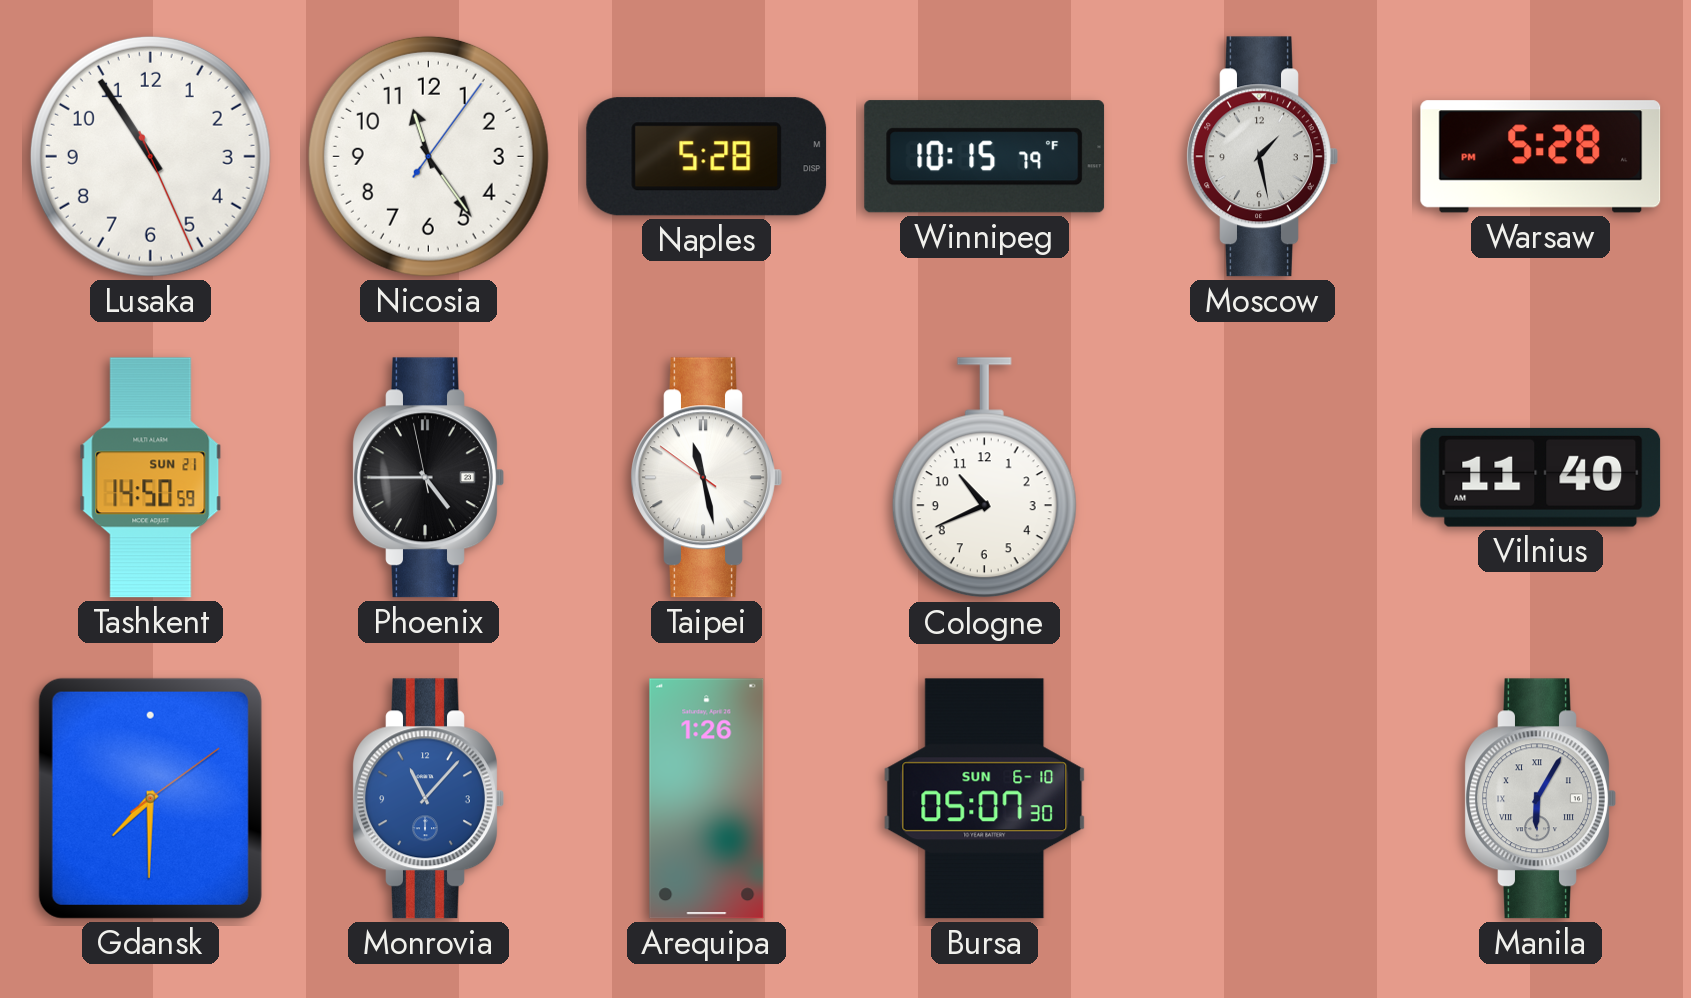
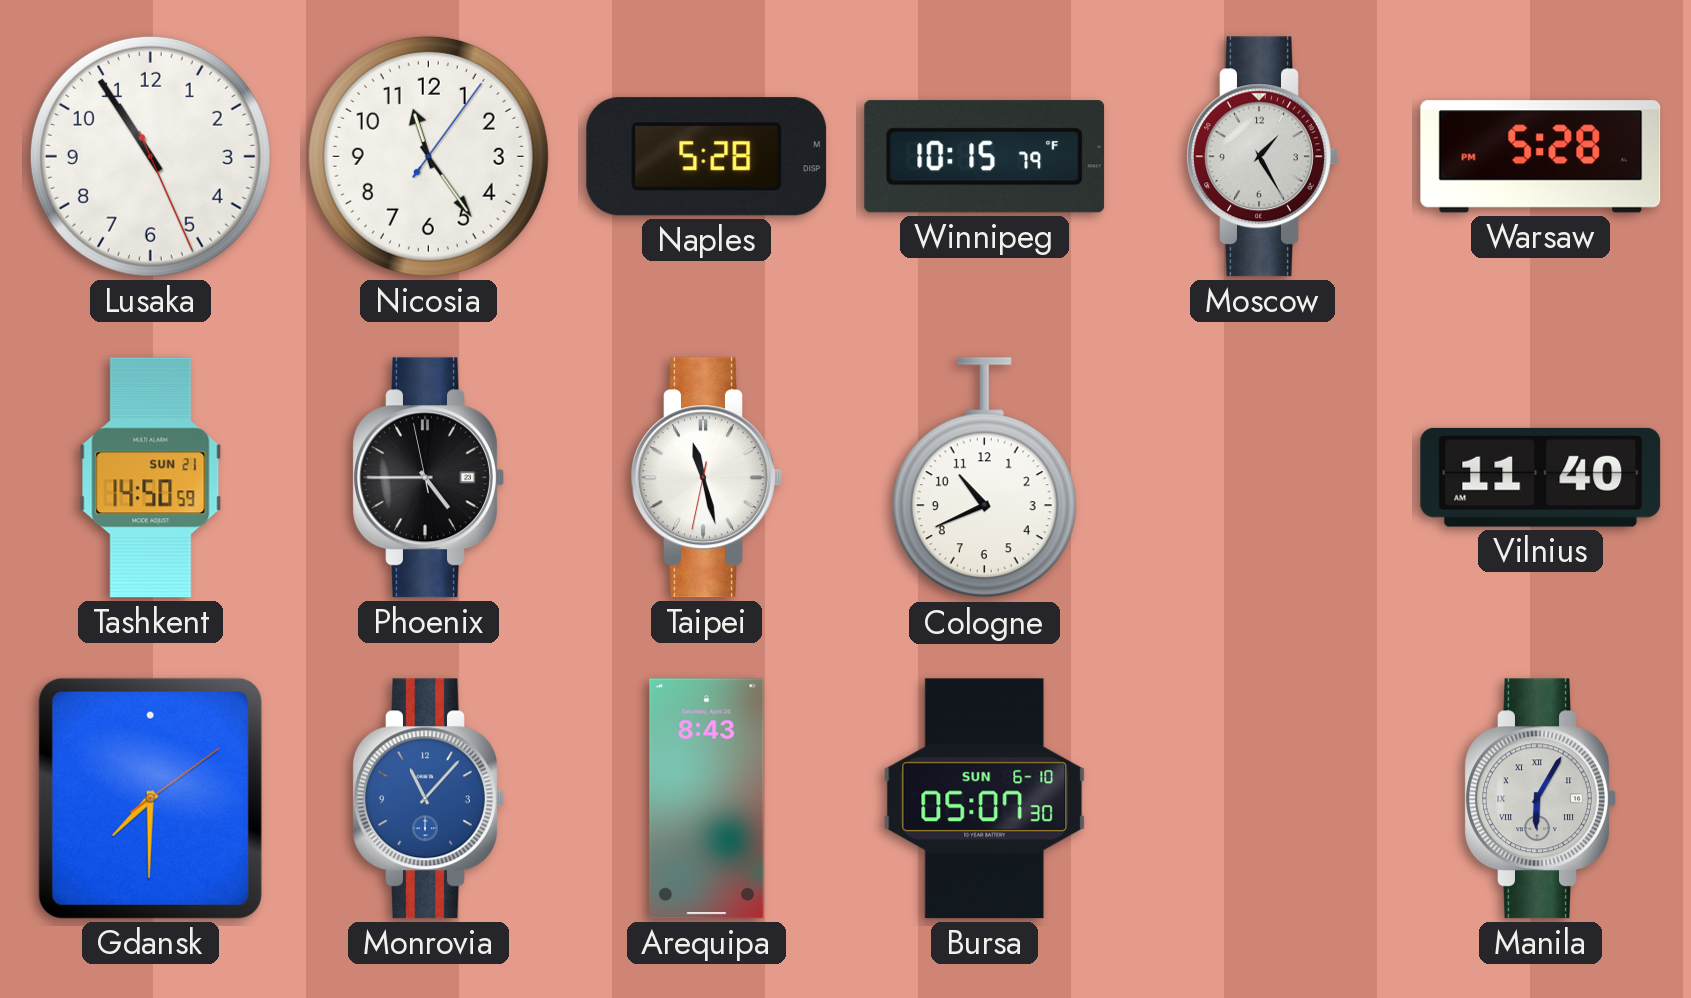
Moscow: 1:28 -> 1:25
Taipei: 11:27:51 -> 11:27:32
Arequipa: 1:26 -> 8:43
